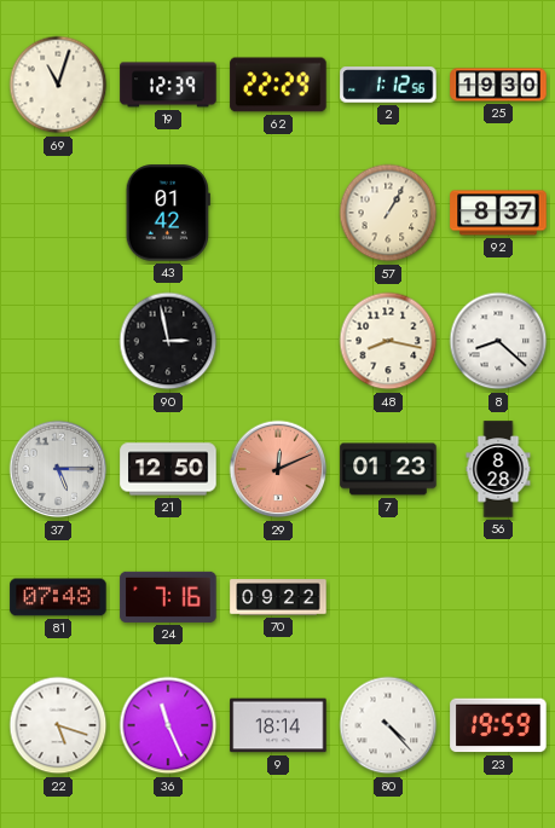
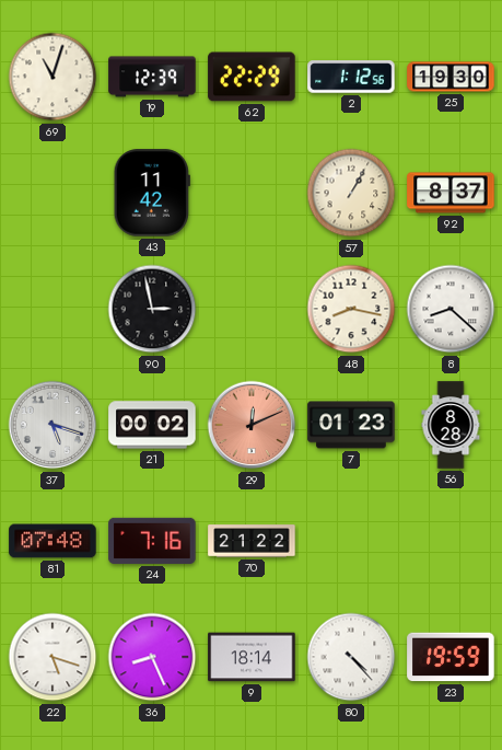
43: 01:42 -> 11:42
37: 5:15 -> 5:18
21: 12:50 -> 00:02
70: 09:22 -> 21:22
36: 11:26 -> 8:26
